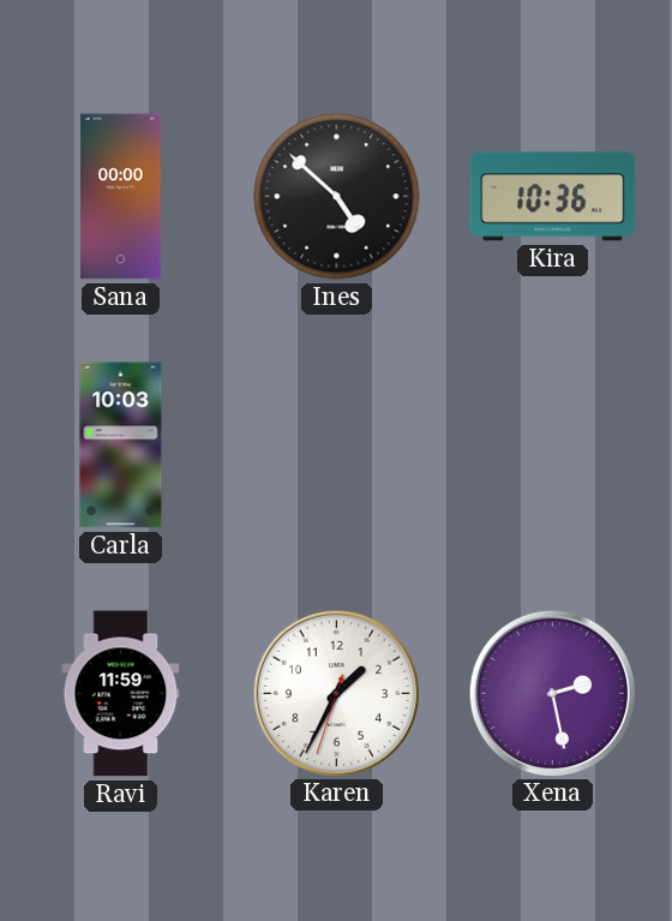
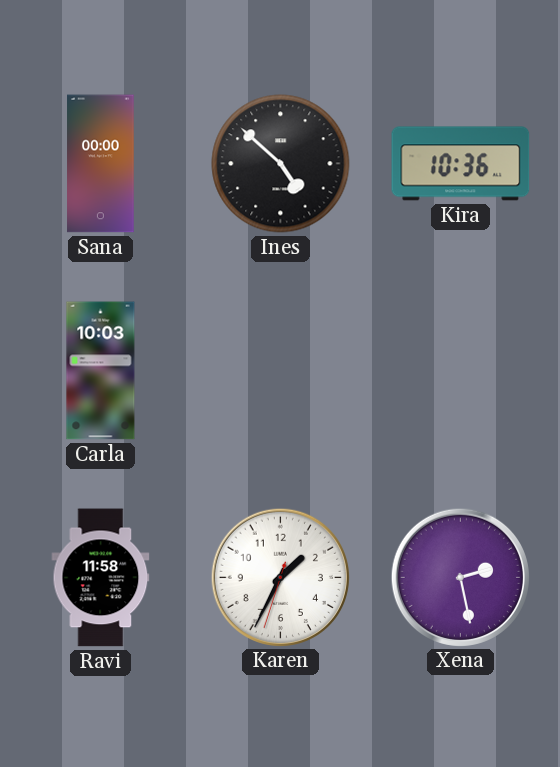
Ravi: 11:59 -> 11:58
